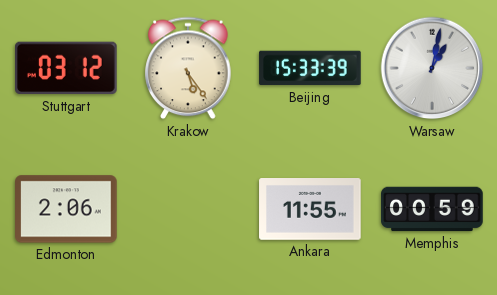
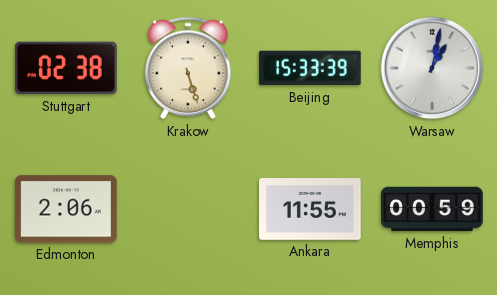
Stuttgart: 03:12 -> 02:38
Krakow: 5:24 -> 5:27
